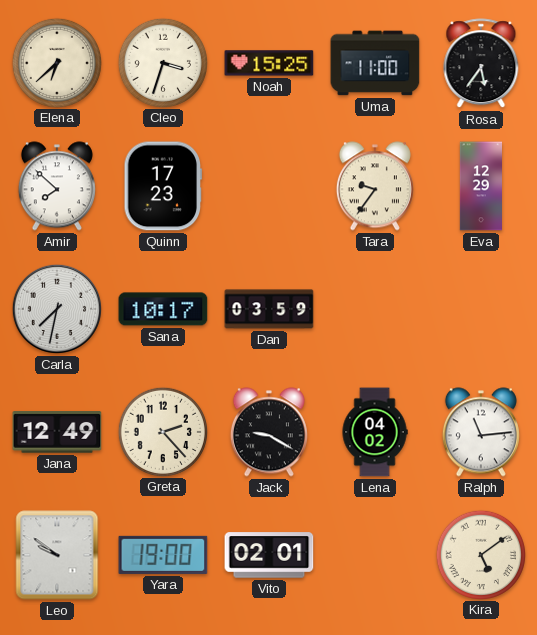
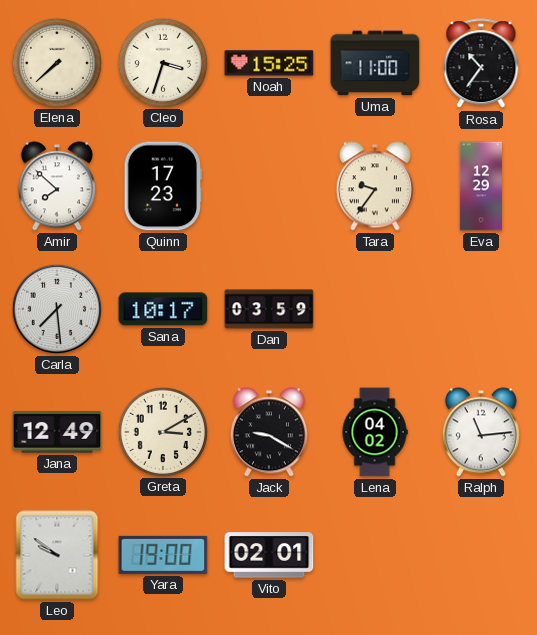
Elena: 6:38 -> 7:38
Rosa: 5:36 -> 10:36
Carla: 7:32 -> 7:29
Greta: 2:23 -> 3:10
Kira: 5:09 -> none
